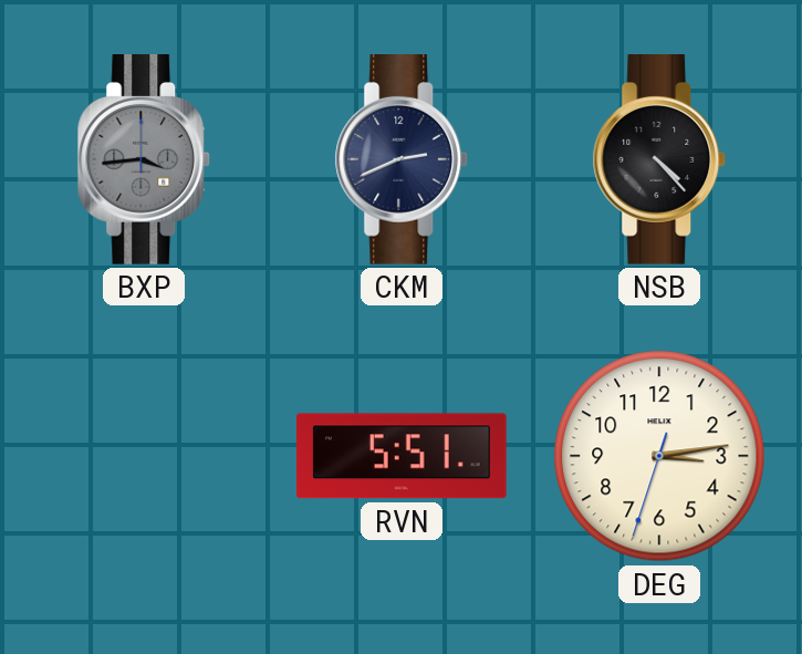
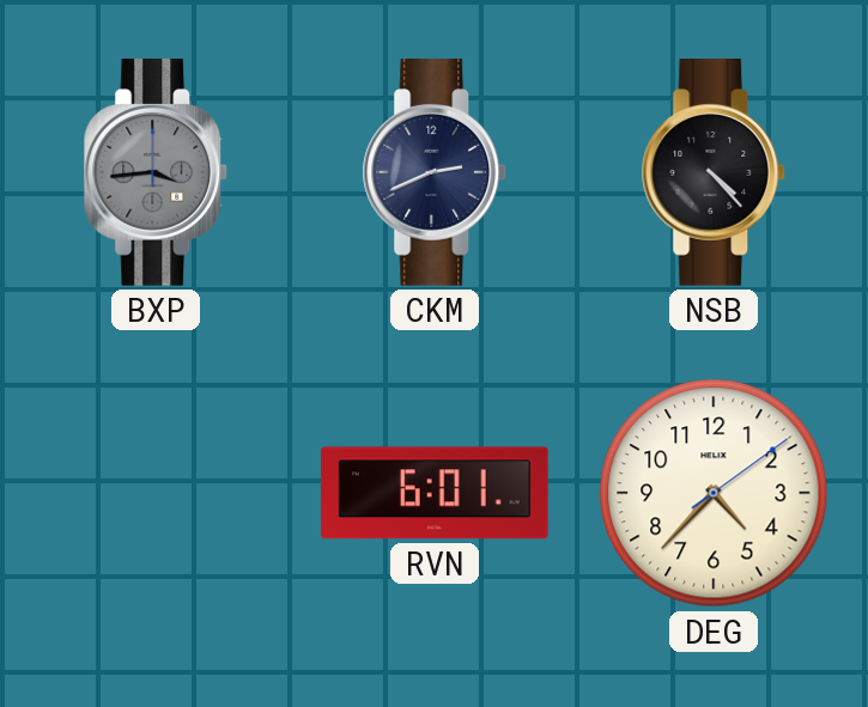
RVN: 5:51 -> 6:01
DEG: 3:13 -> 4:37
